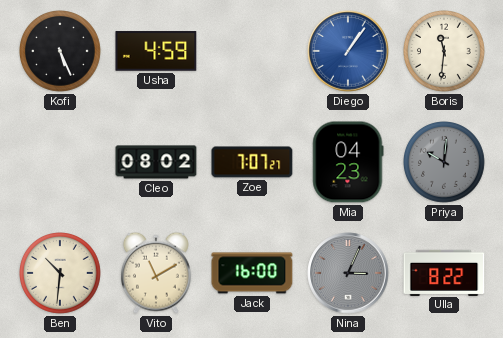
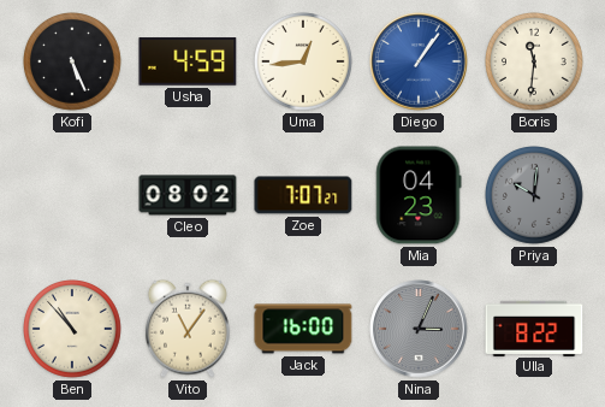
Uma: none -> 12:44
Ben: 10:31 -> 10:53
Vito: 11:10 -> 11:06
